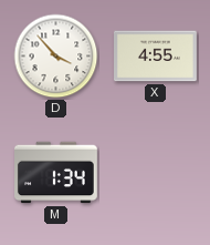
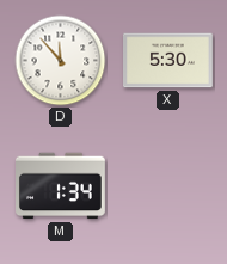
D: 3:53 -> 11:53
X: 4:55 -> 5:30
